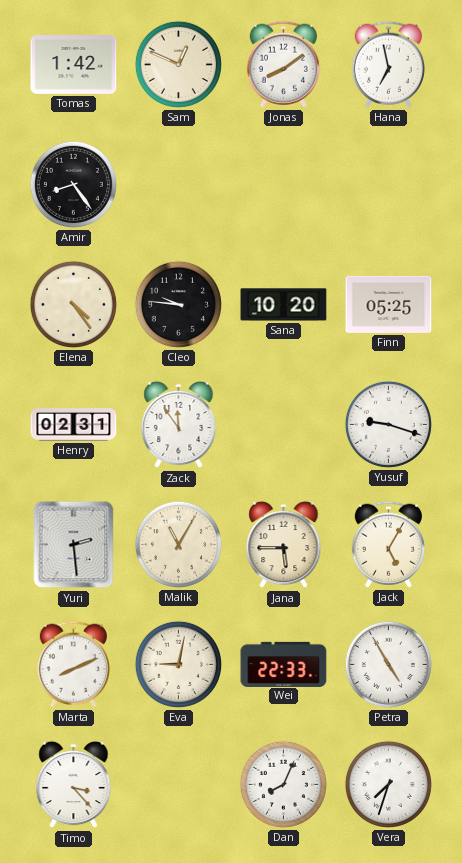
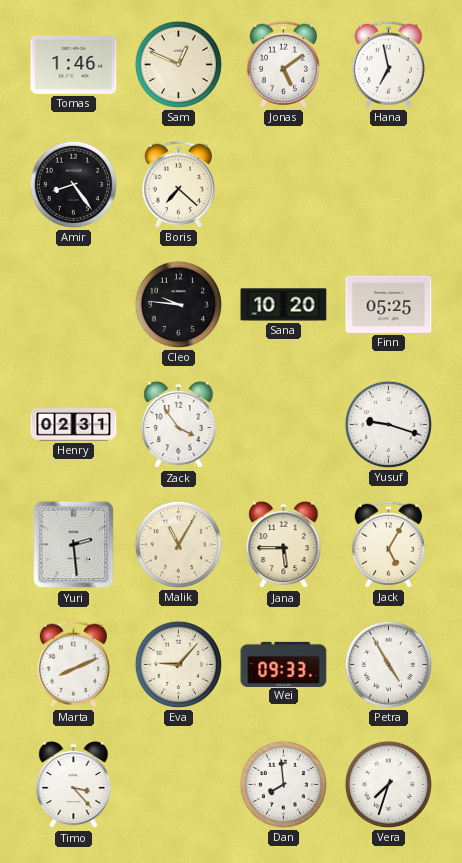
Tomas: 1:42 -> 1:46
Jonas: 8:09 -> 5:09
Boris: none -> 7:22
Elena: 4:24 -> none
Zack: 11:54 -> 3:54
Eva: 9:02 -> 9:07
Wei: 22:33 -> 09:33
Dan: 8:04 -> 7:59
